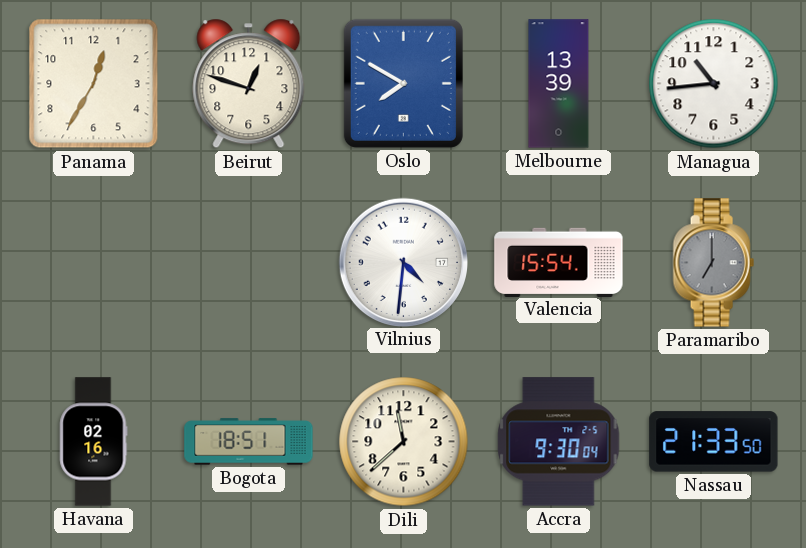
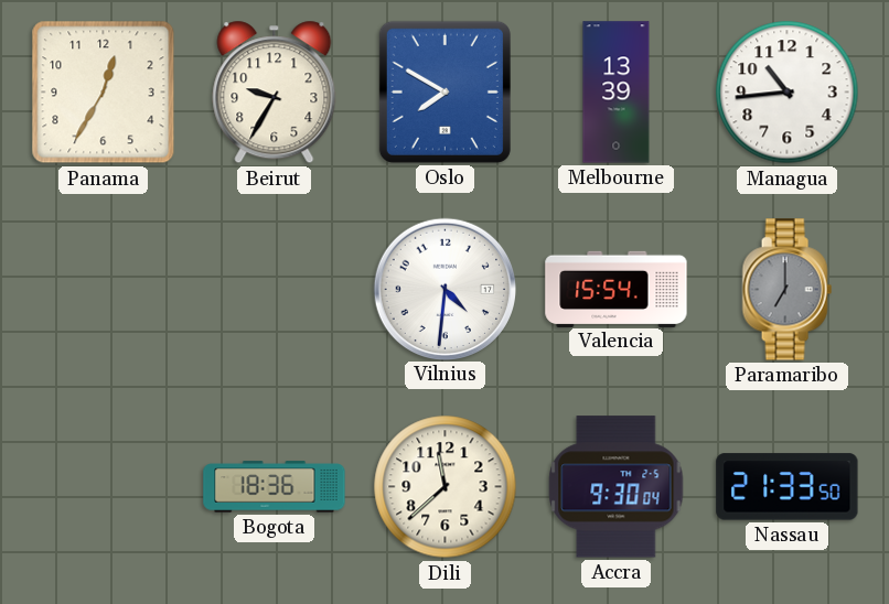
Beirut: 12:48 -> 9:35
Havana: 02:16 -> none
Bogota: 18:51 -> 18:36
